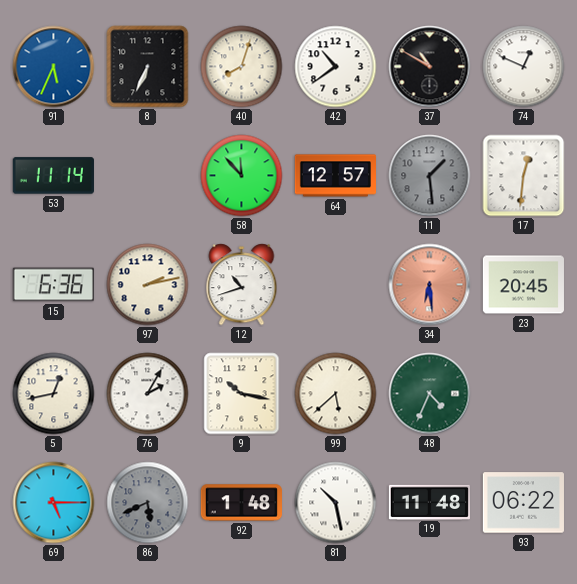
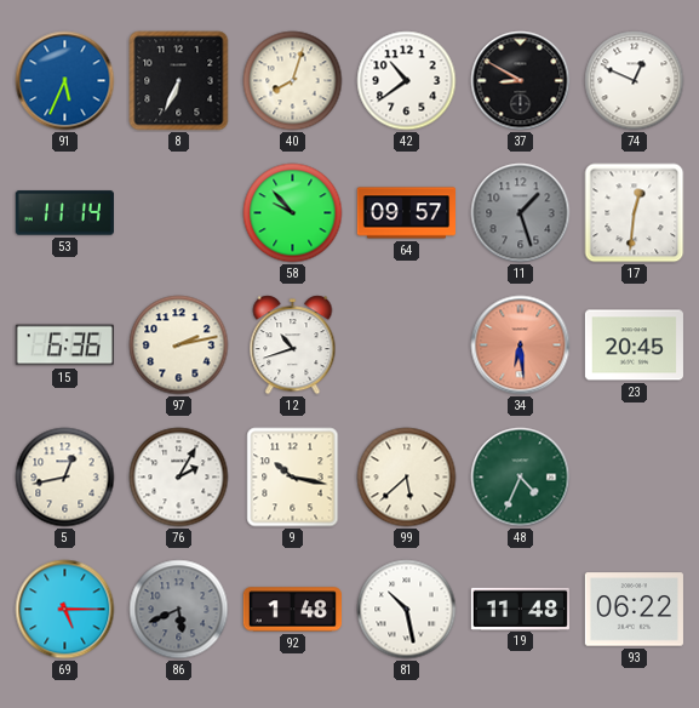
37: 10:50 -> 8:50
58: 11:53 -> 9:53
64: 12:57 -> 09:57
11: 1:29 -> 1:27
